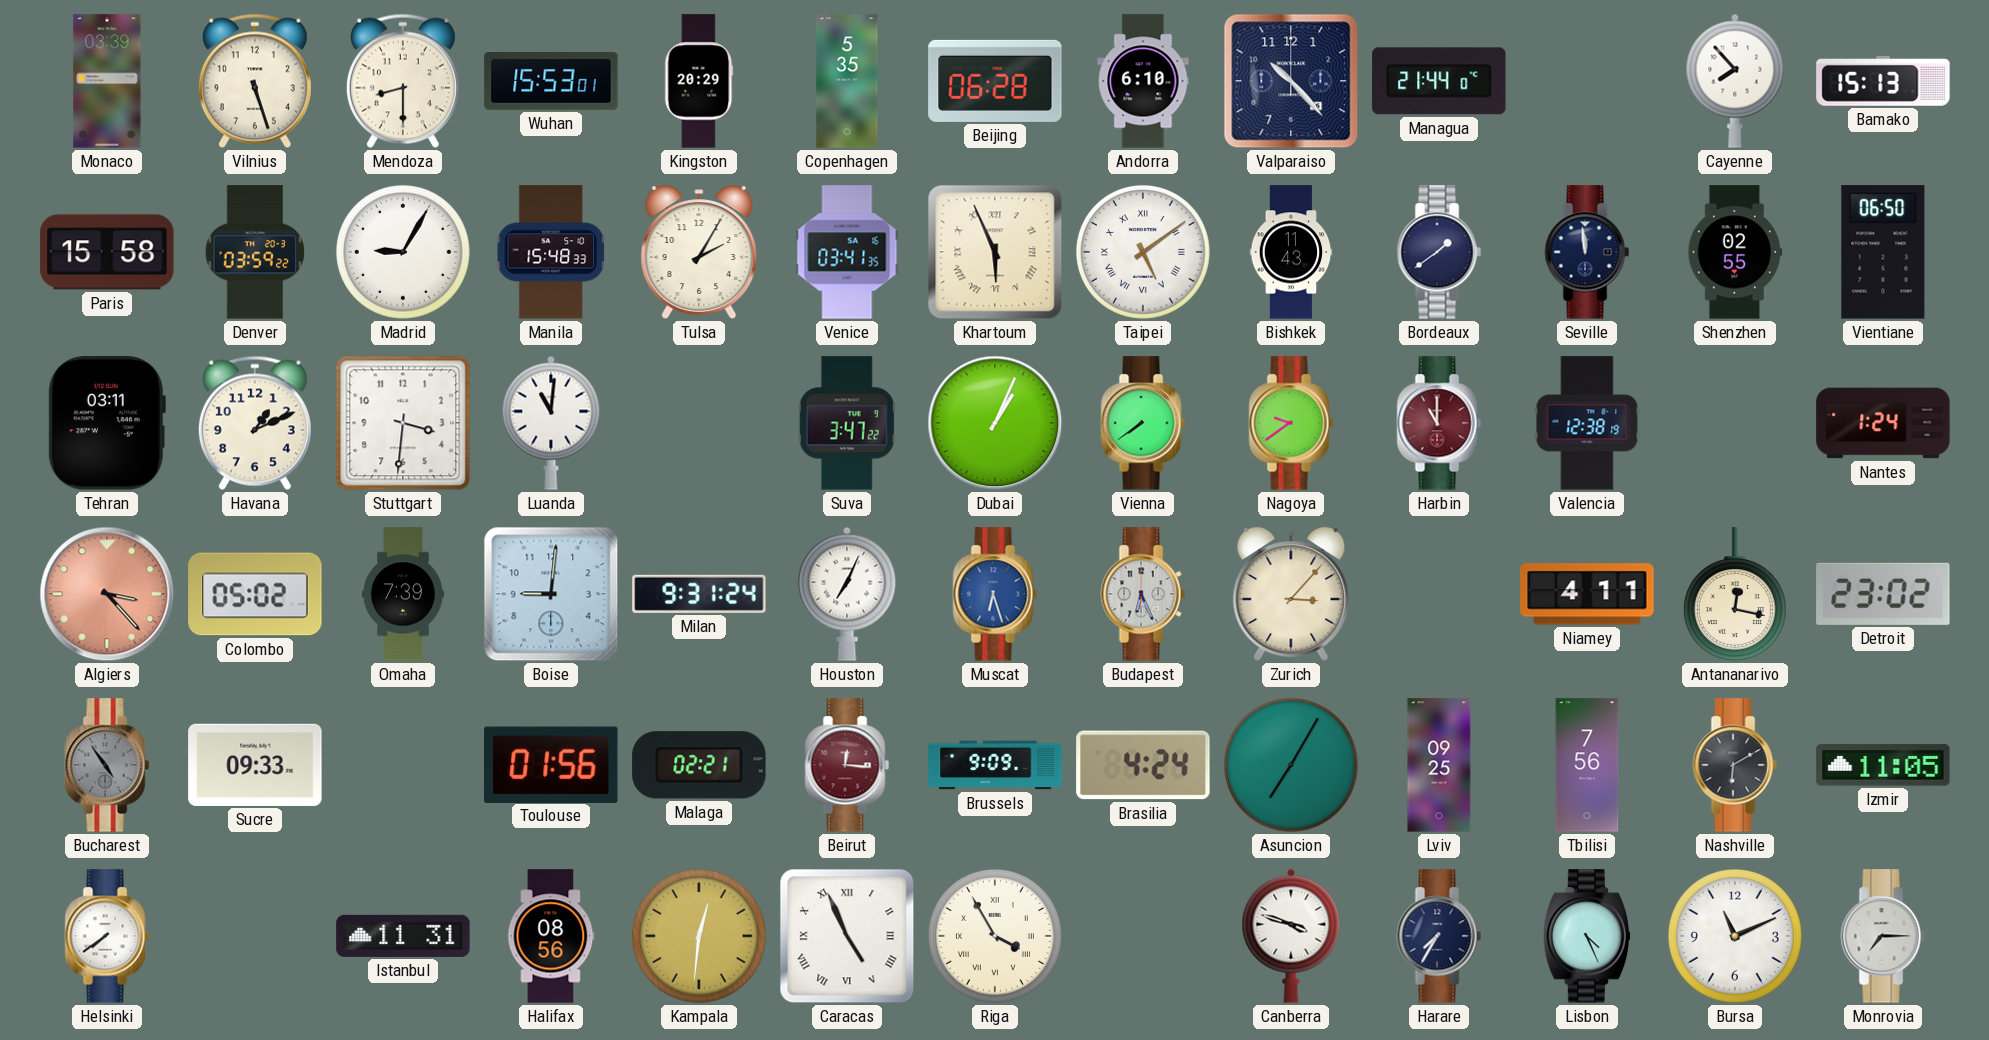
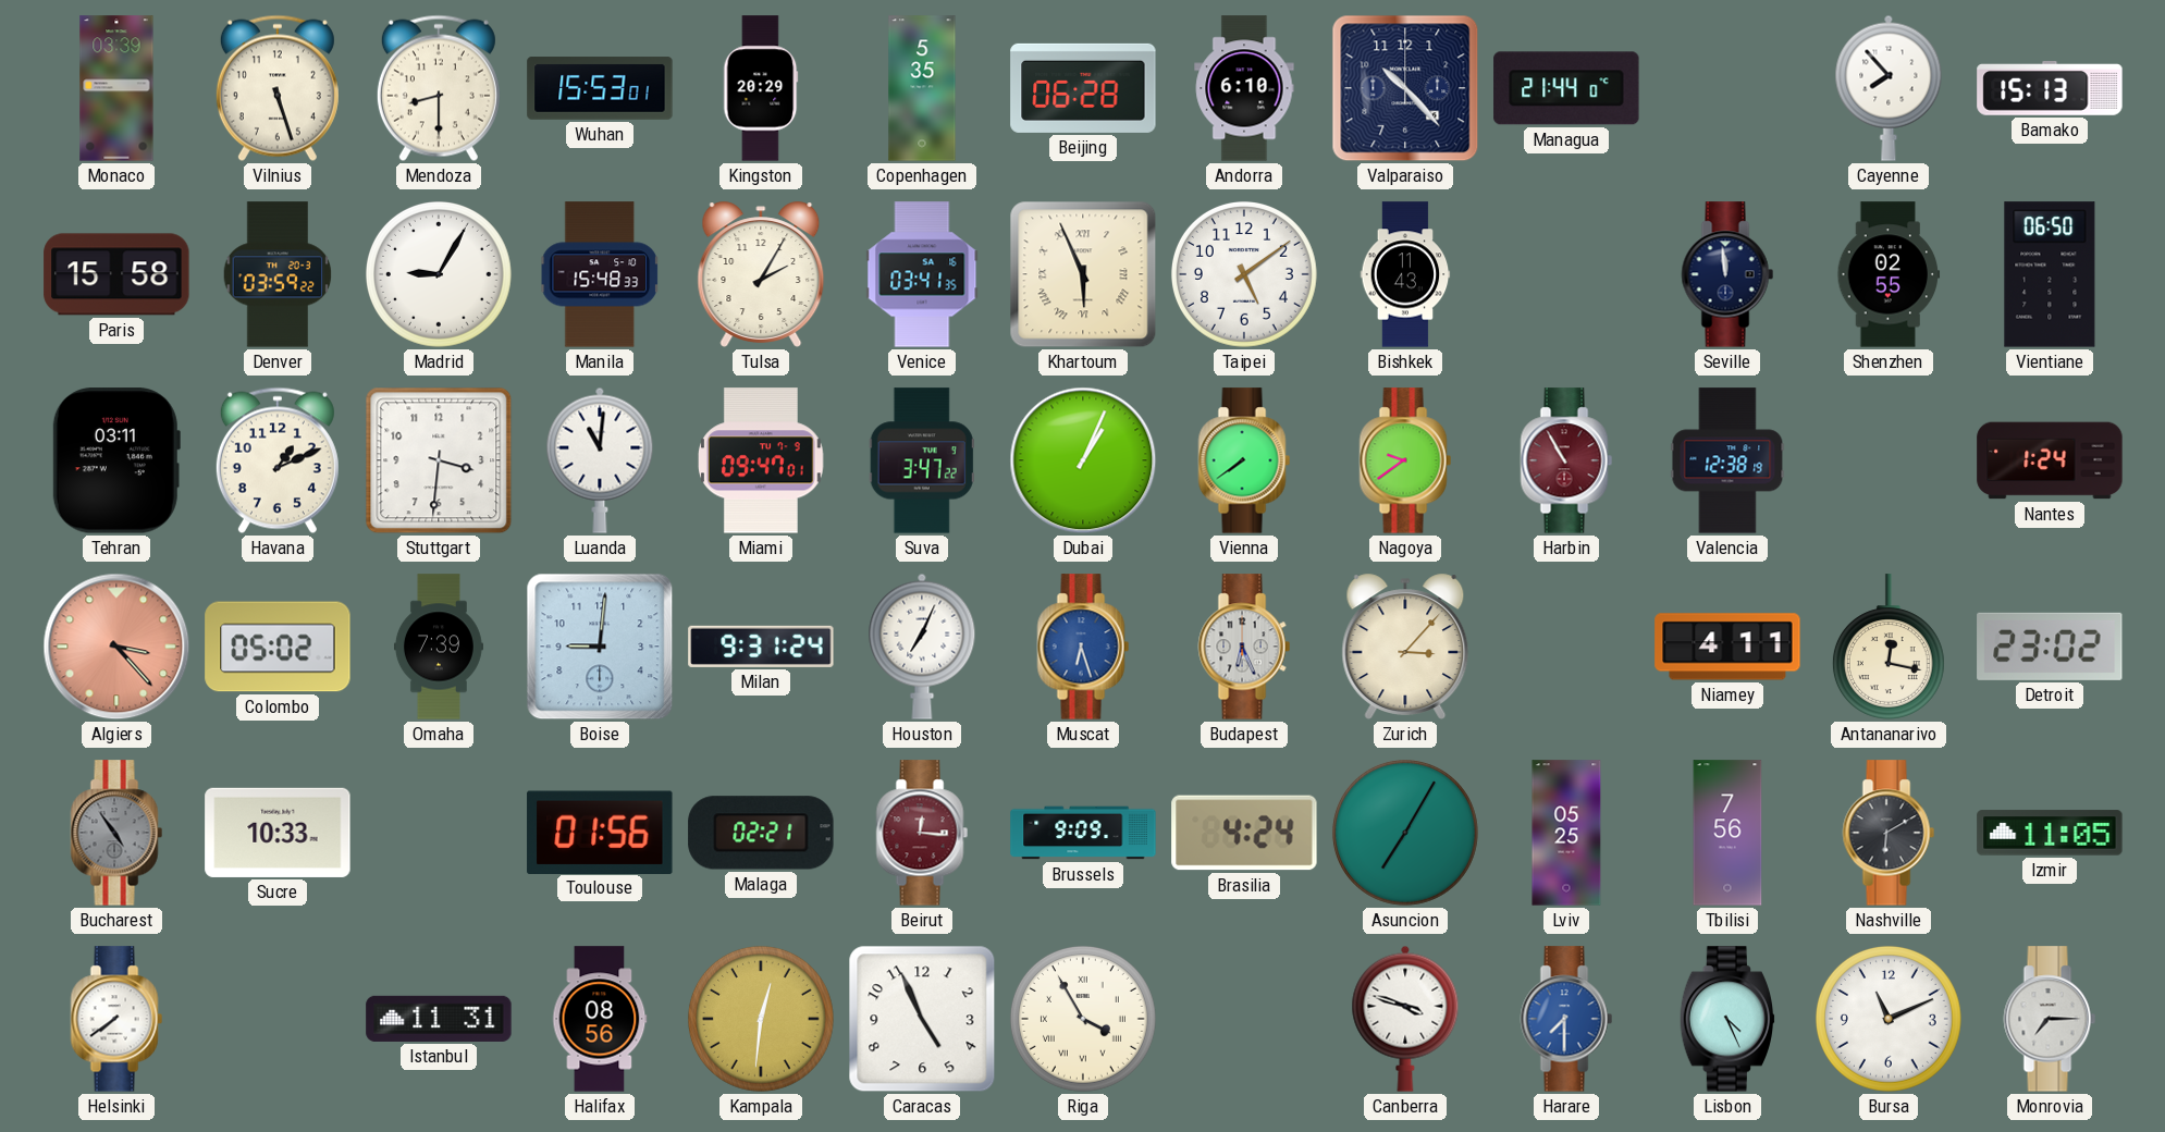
Taipei numerals: Roman -> Arabic
Bordeaux: 1:39 -> none
Miami: none -> 09:47
Harbin: 11:00 -> 10:55
Sucre: 09:33 -> 10:33
Lviv: 09:25 -> 05:25
Caracas numerals: Roman -> Arabic
Harare: 7:35 -> 7:30
Harare dial: navy -> blue
